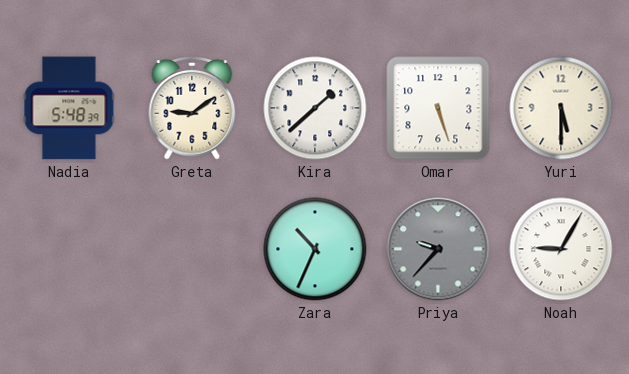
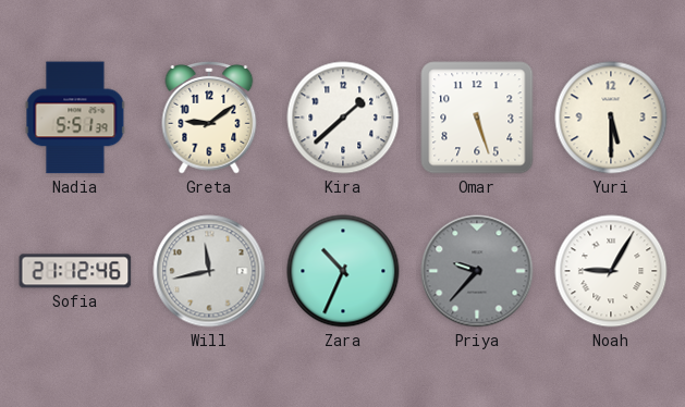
Nadia: 5:48 -> 5:51
Sofia: none -> 21:12
Will: none -> 11:43
